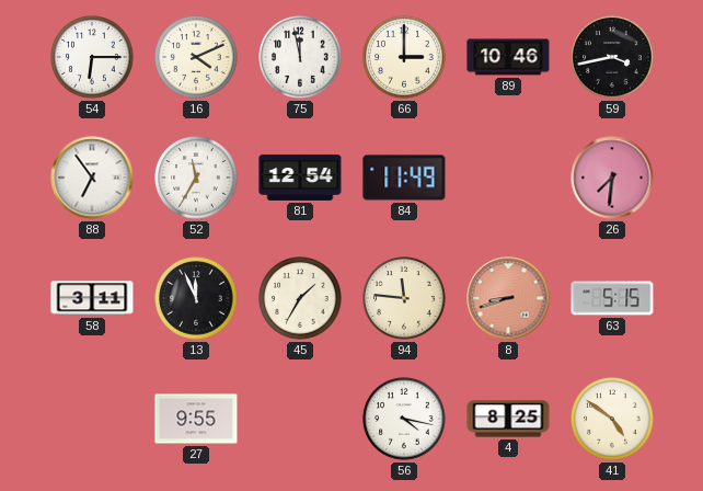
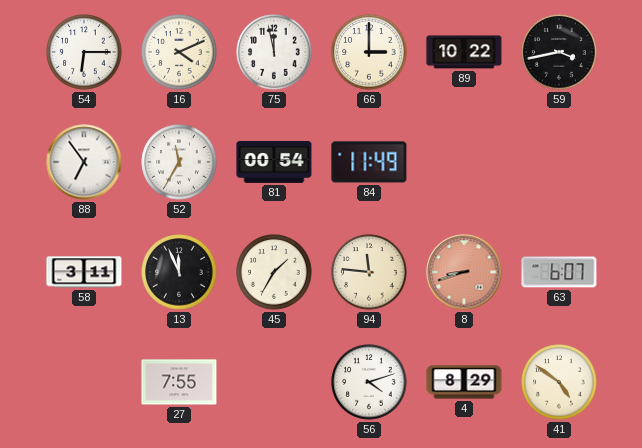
89: 10:46 -> 10:22
81: 12:54 -> 00:54
26: 7:31 -> none
63: 5:15 -> 6:07
27: 9:55 -> 7:55
56: 4:17 -> 4:12
4: 8:25 -> 8:29
